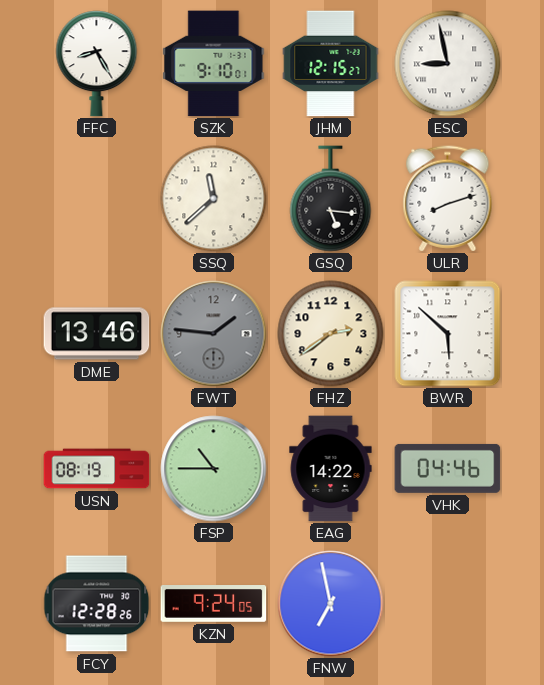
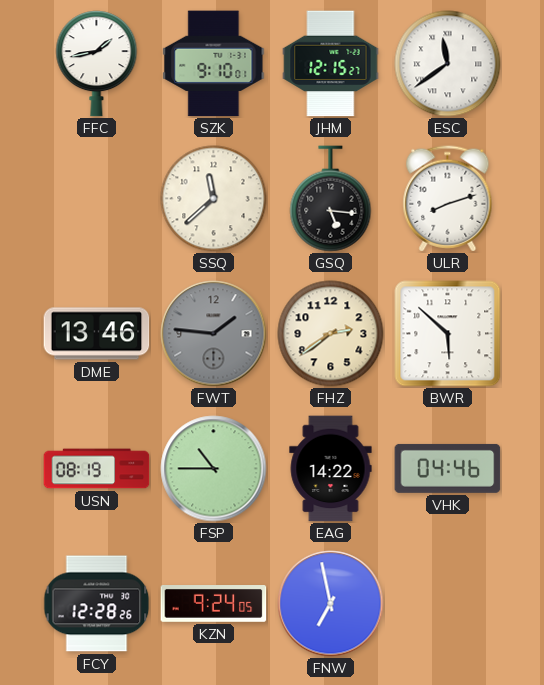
FFC: 8:25 -> 1:43
ESC: 8:58 -> 11:39
